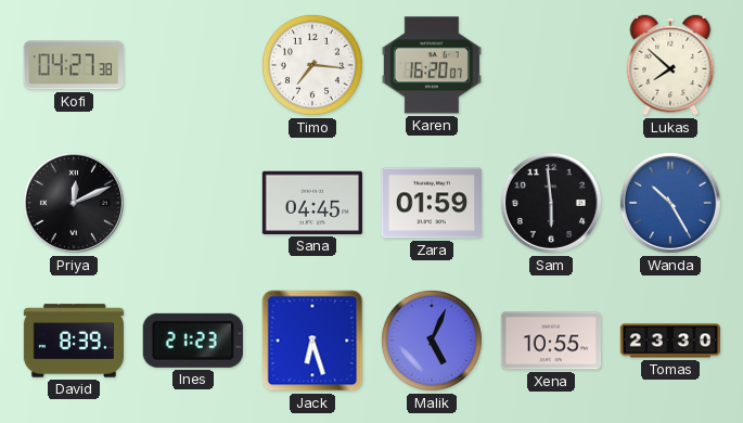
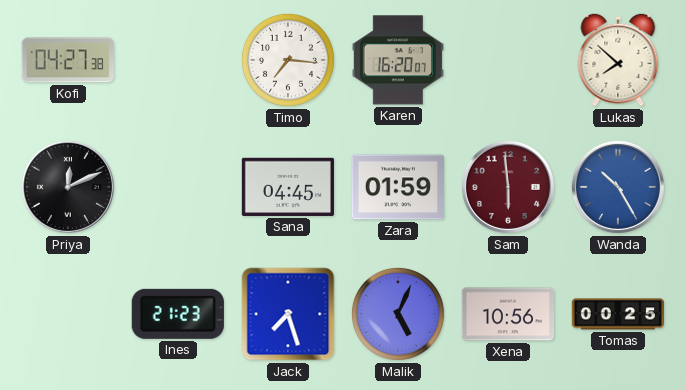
Sam dial: black -> burgundy
David: 8:39 -> none
Jack: 6:27 -> 7:27
Xena: 10:55 -> 10:56
Tomas: 23:30 -> 00:25
